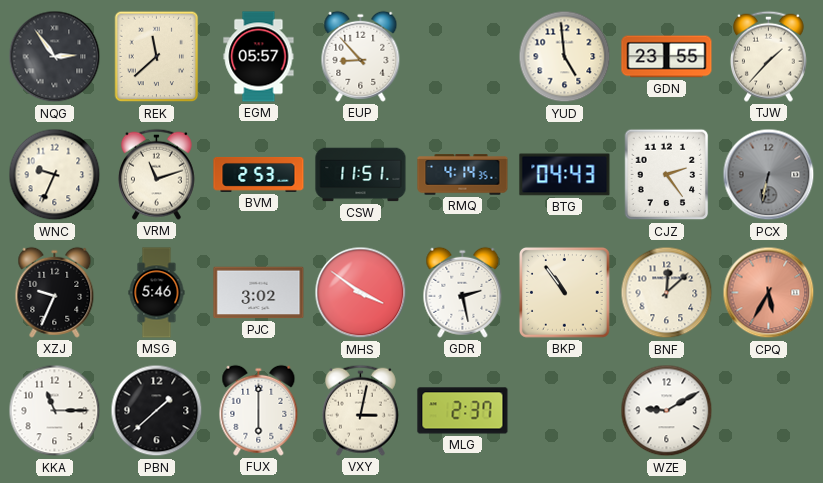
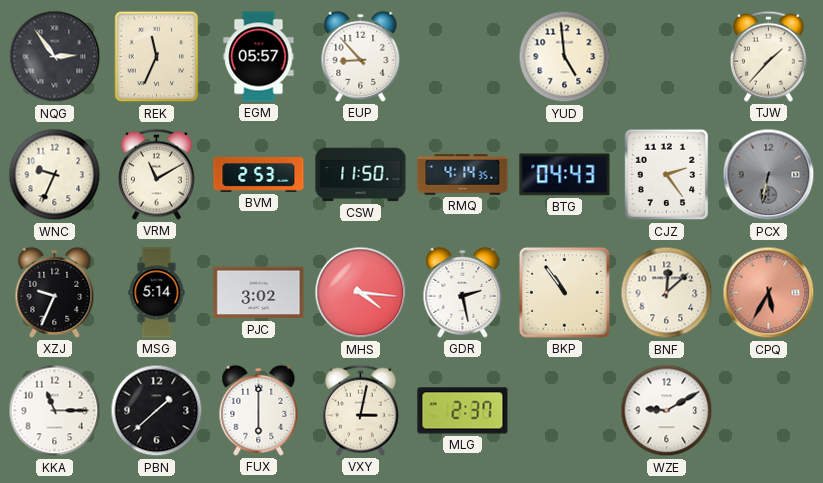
REK: 11:38 -> 11:34
GDN: 23:55 -> none
VRM: 11:12 -> 11:10
CSW: 11:51 -> 11:50
MSG: 5:46 -> 5:14
MHS: 3:51 -> 4:16
